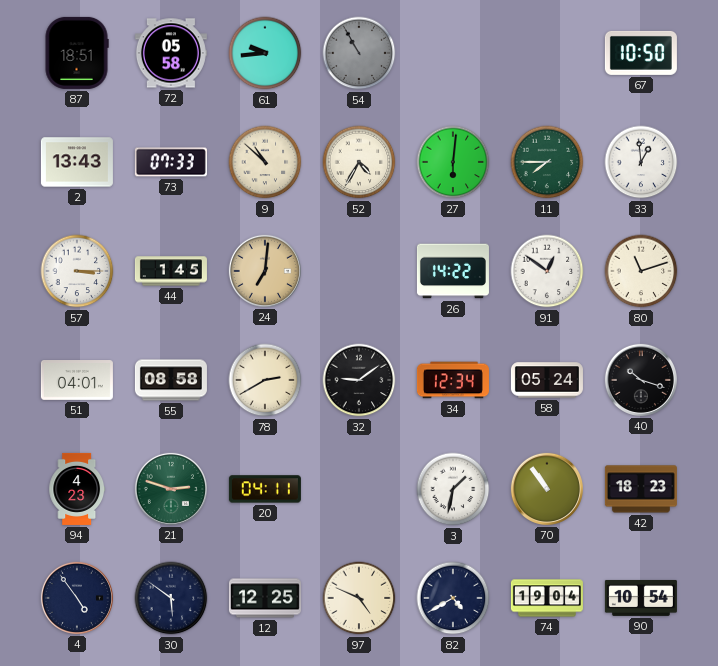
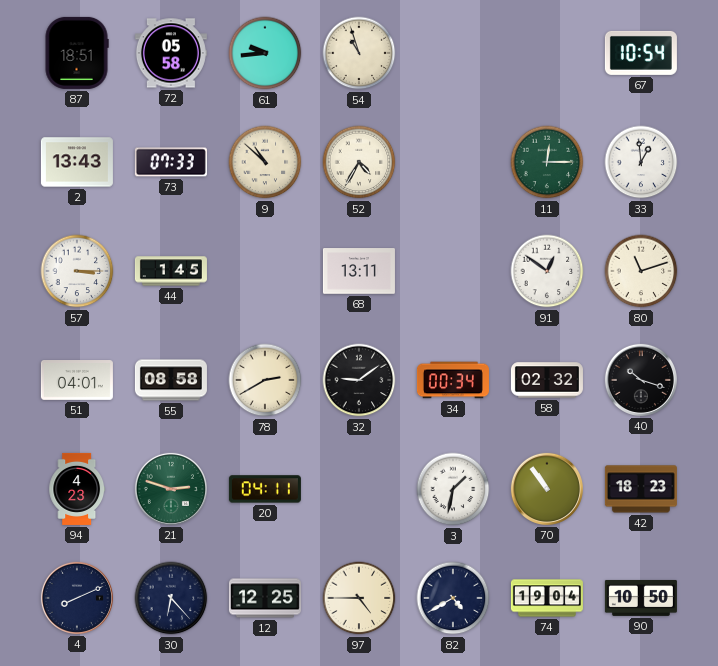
54: 10:55 -> 10:57
54 dial: grey -> cream
67: 10:50 -> 10:54
27: 6:01 -> none
11: 7:45 -> 12:15
24: 7:01 -> none
68: none -> 13:11
26: 14:22 -> none
34: 12:34 -> 00:34
58: 05:24 -> 02:32
4: 4:54 -> 8:11
30: 5:51 -> 6:23
97: 4:49 -> 4:45
90: 10:54 -> 10:50
